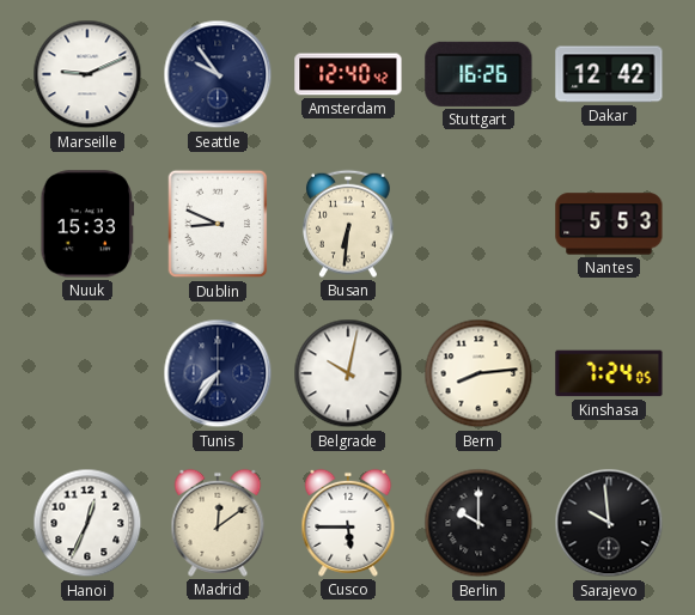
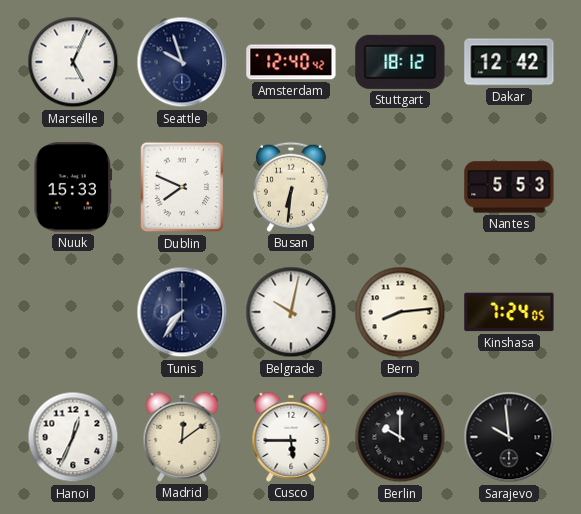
Marseille: 9:11 -> 5:04
Seattle: 9:54 -> 9:57
Stuttgart: 16:26 -> 18:12
Dublin: 8:49 -> 7:49
